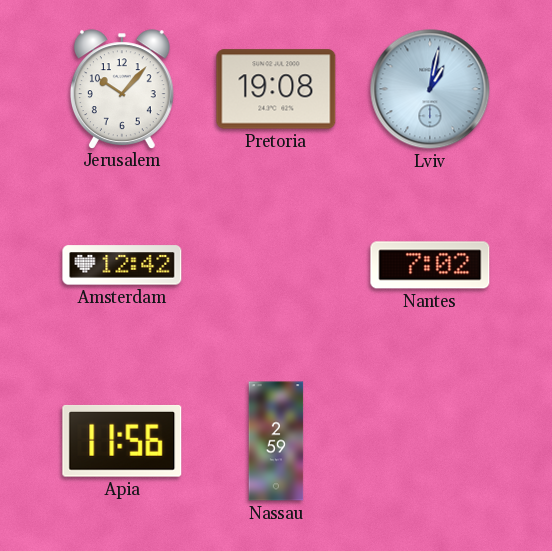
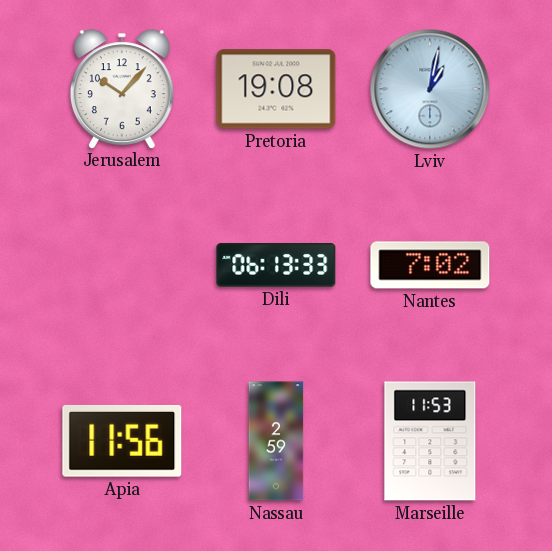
Amsterdam: 12:42 -> none
Dili: none -> 06:13
Marseille: none -> 11:53
